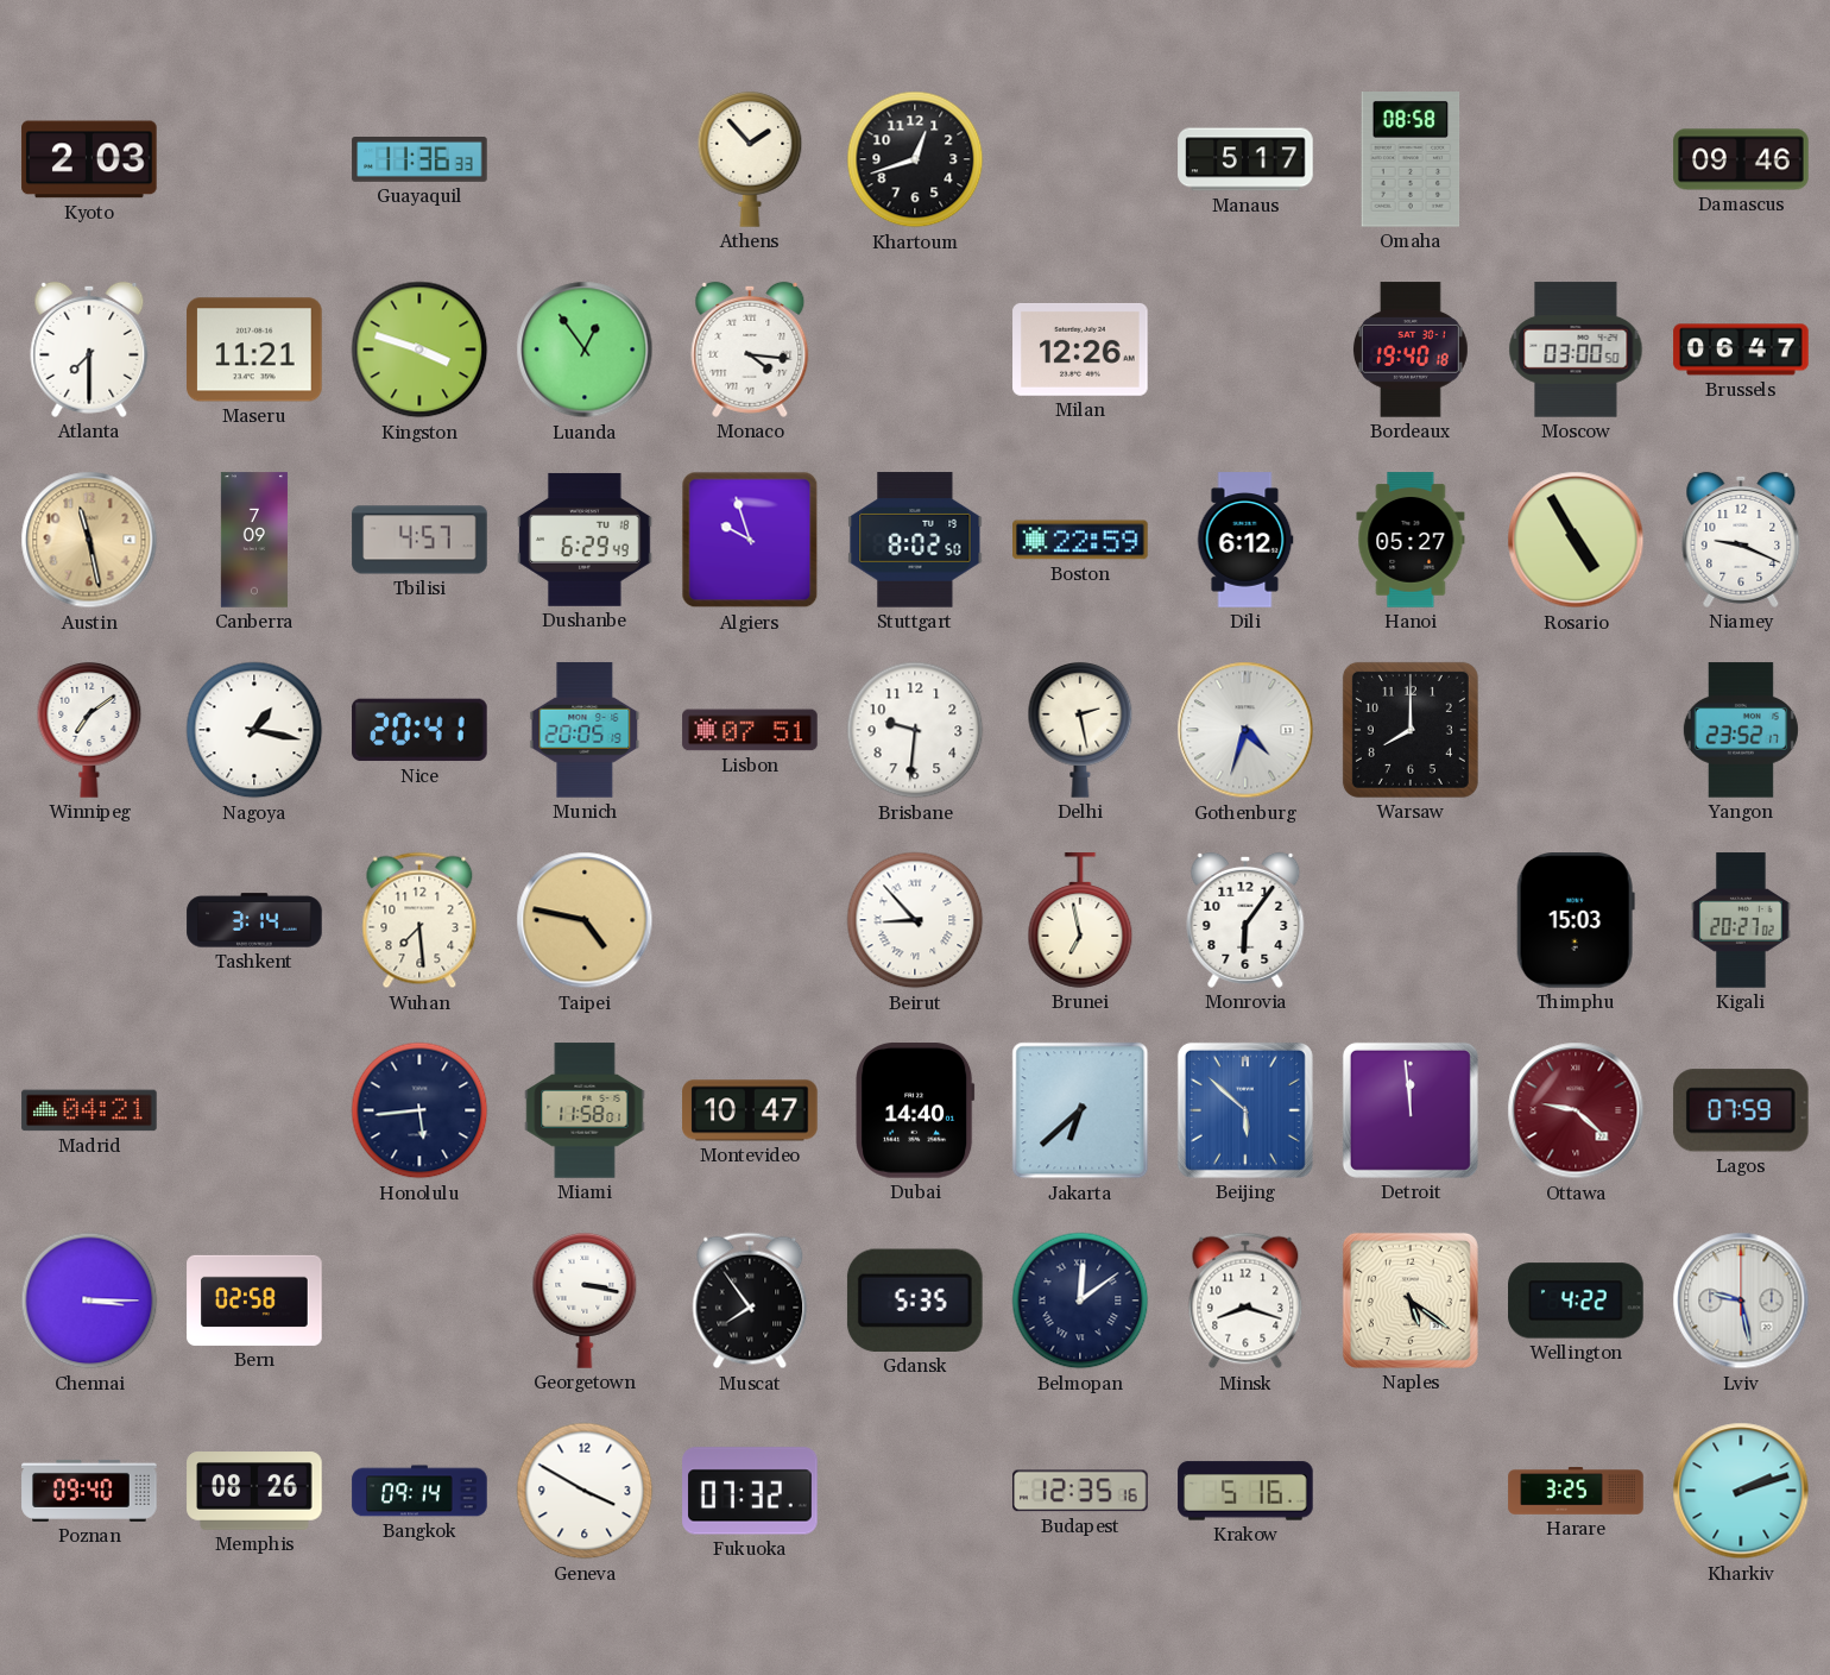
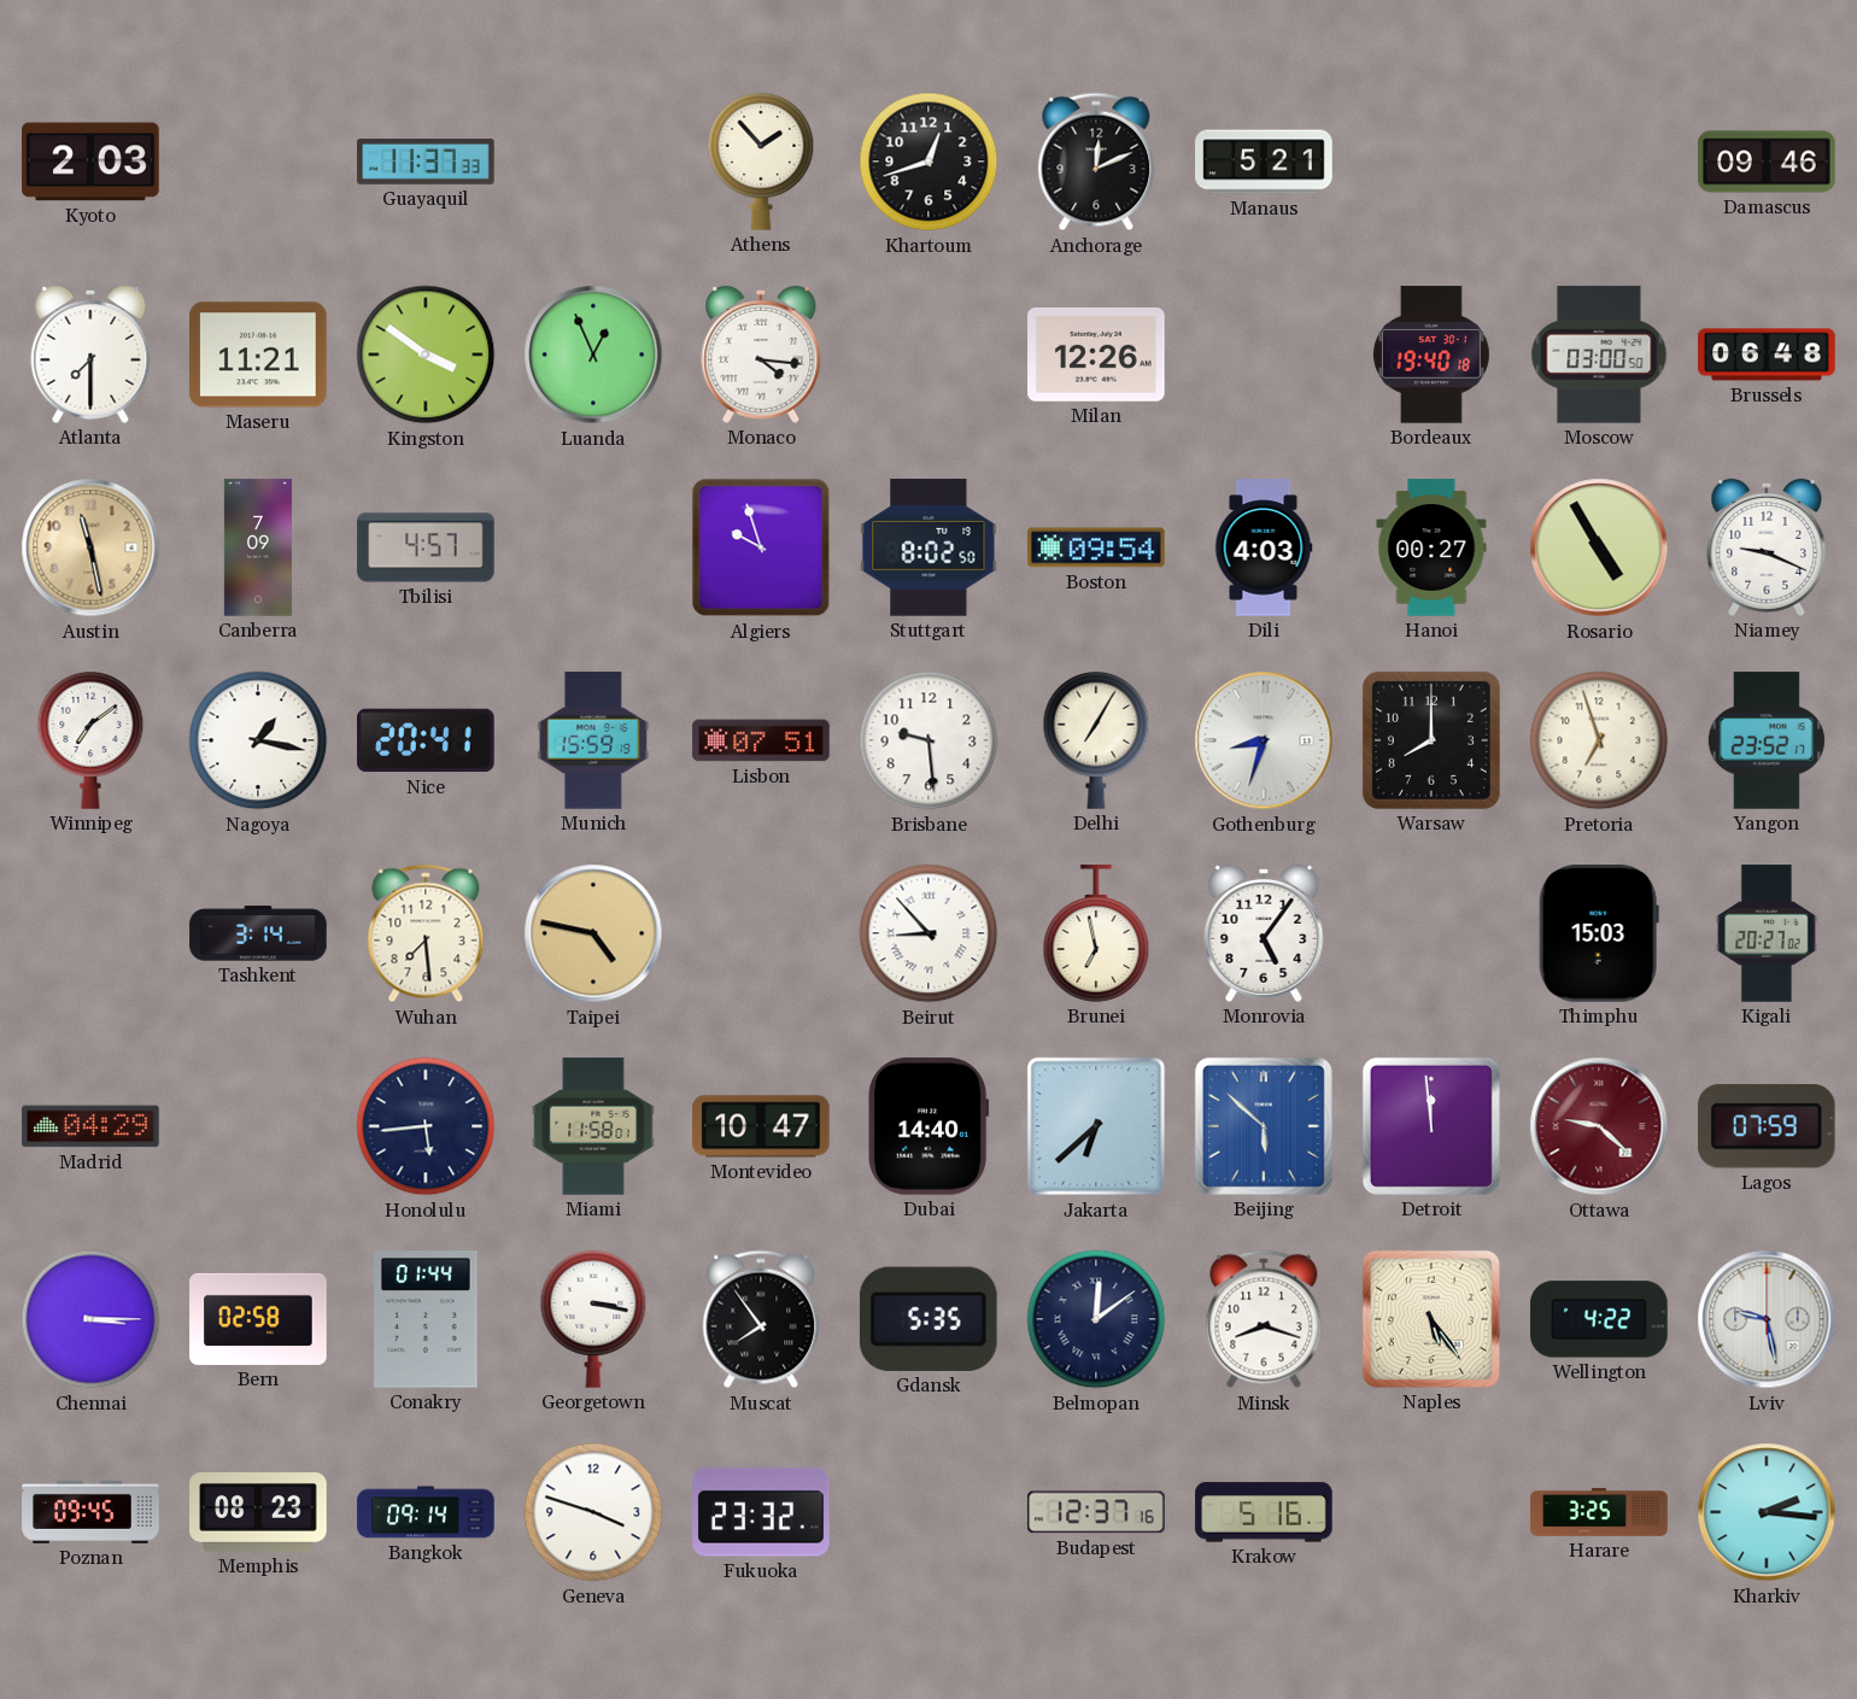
Guayaquil: 11:36 -> 11:37
Anchorage: none -> 12:11
Manaus: 5:17 -> 5:21
Omaha: 08:58 -> none
Kingston: 3:48 -> 3:51
Luanda: 12:54 -> 12:56
Brussels: 06:47 -> 06:48
Dushanbe: 6:29 -> none
Boston: 22:59 -> 09:54
Dili: 6:12 -> 4:03
Hanoi: 05:27 -> 00:27
Munich: 20:05 -> 15:59
Brisbane: 9:31 -> 9:29
Delhi: 2:28 -> 7:05
Gothenburg: 4:33 -> 8:33
Pretoria: none -> 6:57
Monrovia: 6:06 -> 5:06
Madrid: 04:21 -> 04:29
Conakry: none -> 01:44
Naples: 5:21 -> 5:24
Poznan: 09:40 -> 09:45
Memphis: 08:26 -> 08:23
Geneva: 3:50 -> 3:48
Fukuoka: 07:32 -> 23:32
Budapest: 12:35 -> 12:37
Kharkiv: 2:12 -> 2:16
